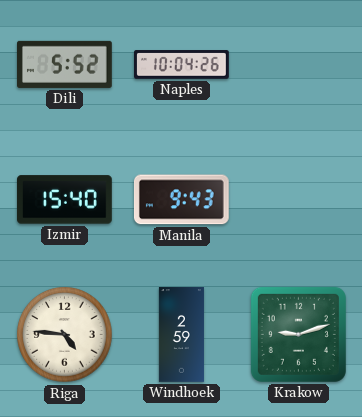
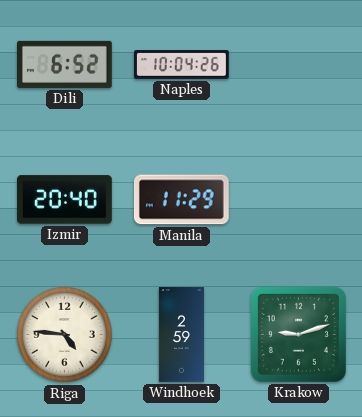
Dili: 5:52 -> 6:52
Izmir: 15:40 -> 20:40
Manila: 9:43 -> 11:29
